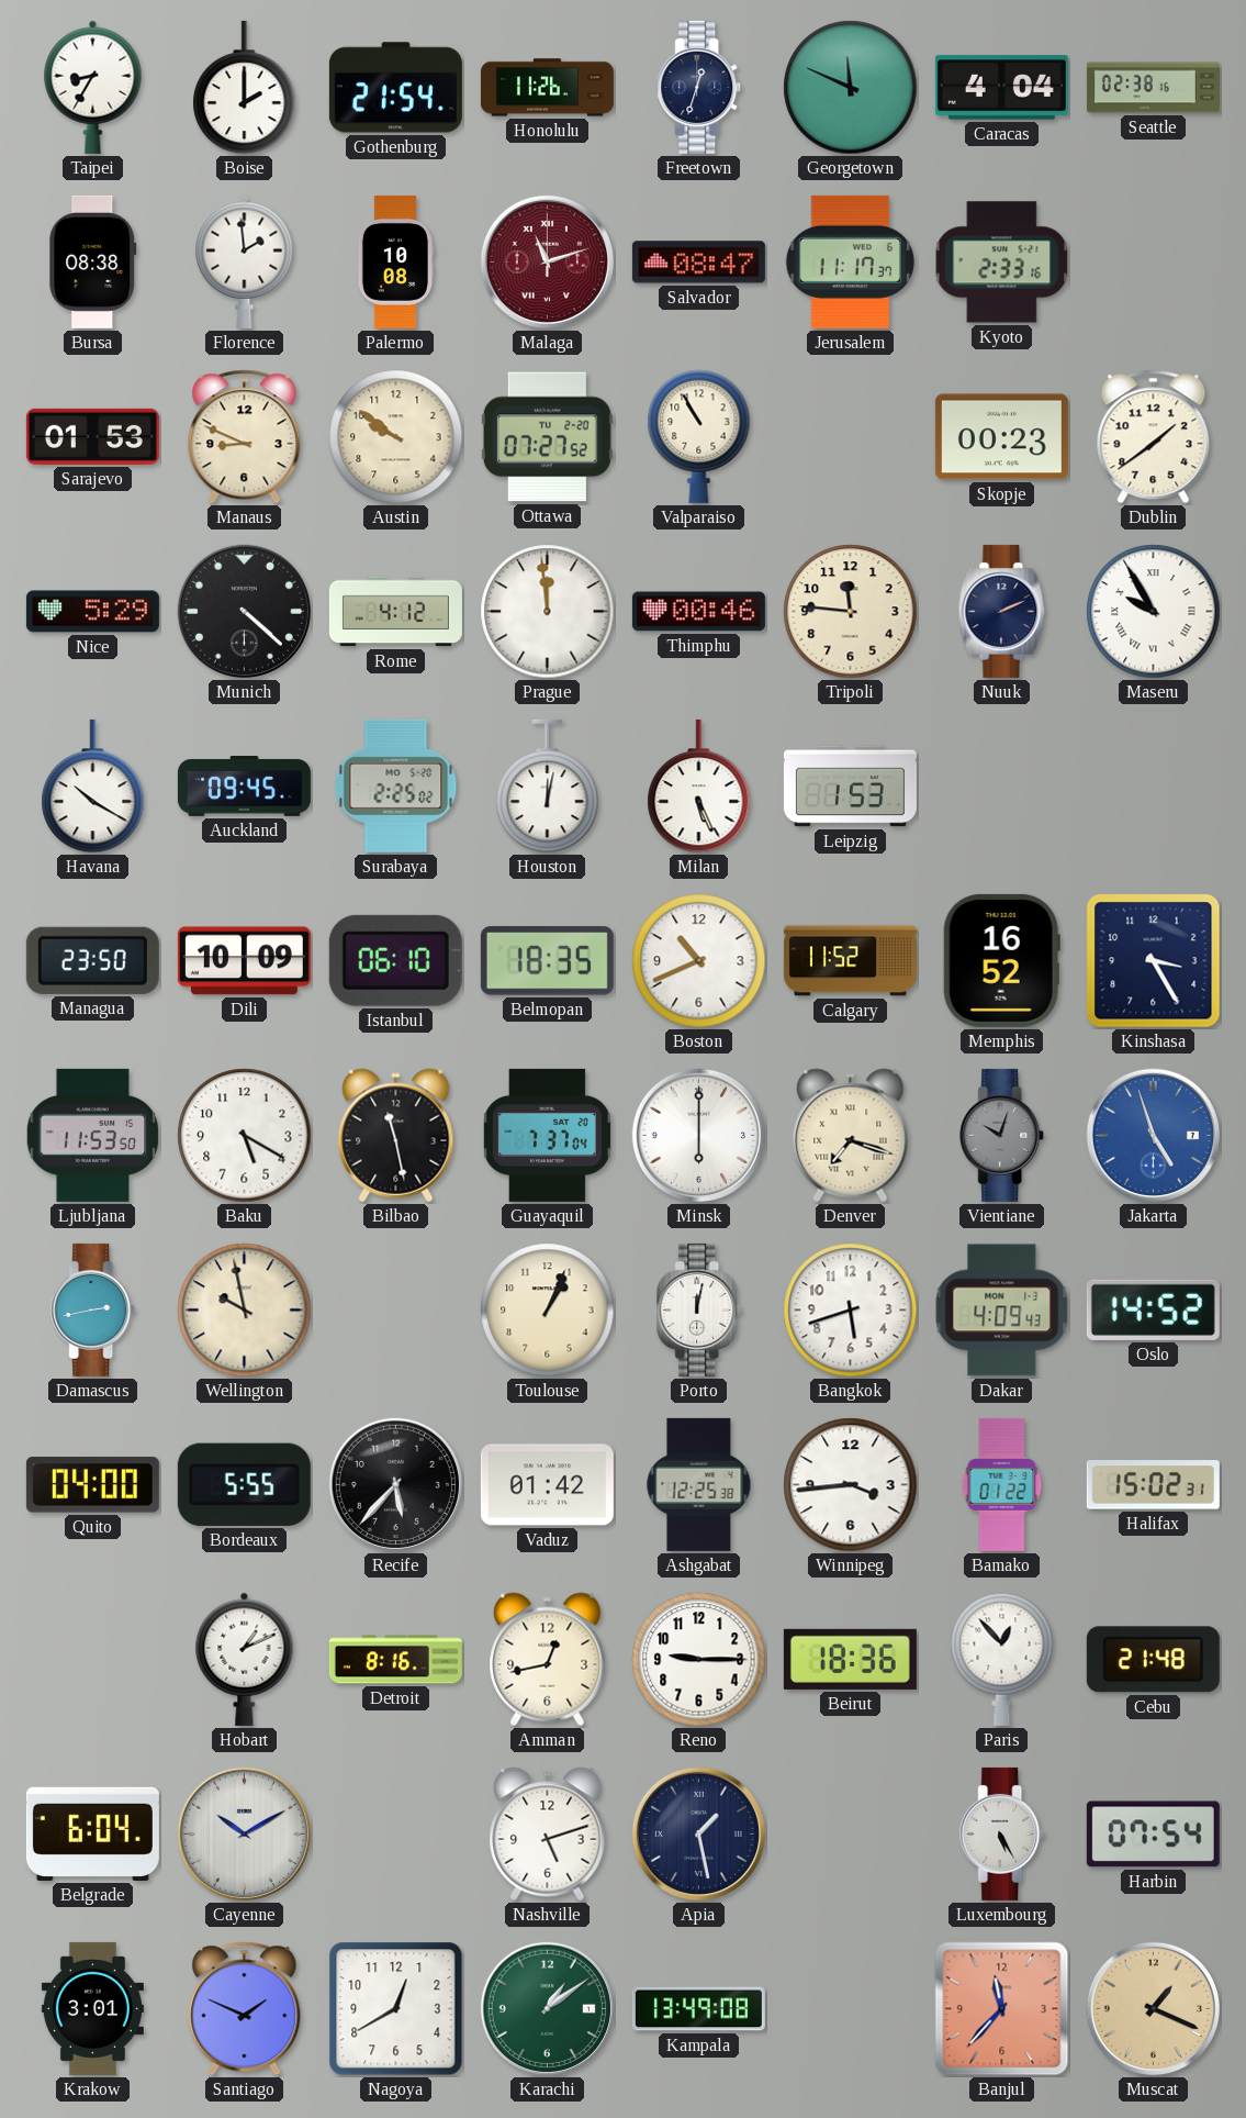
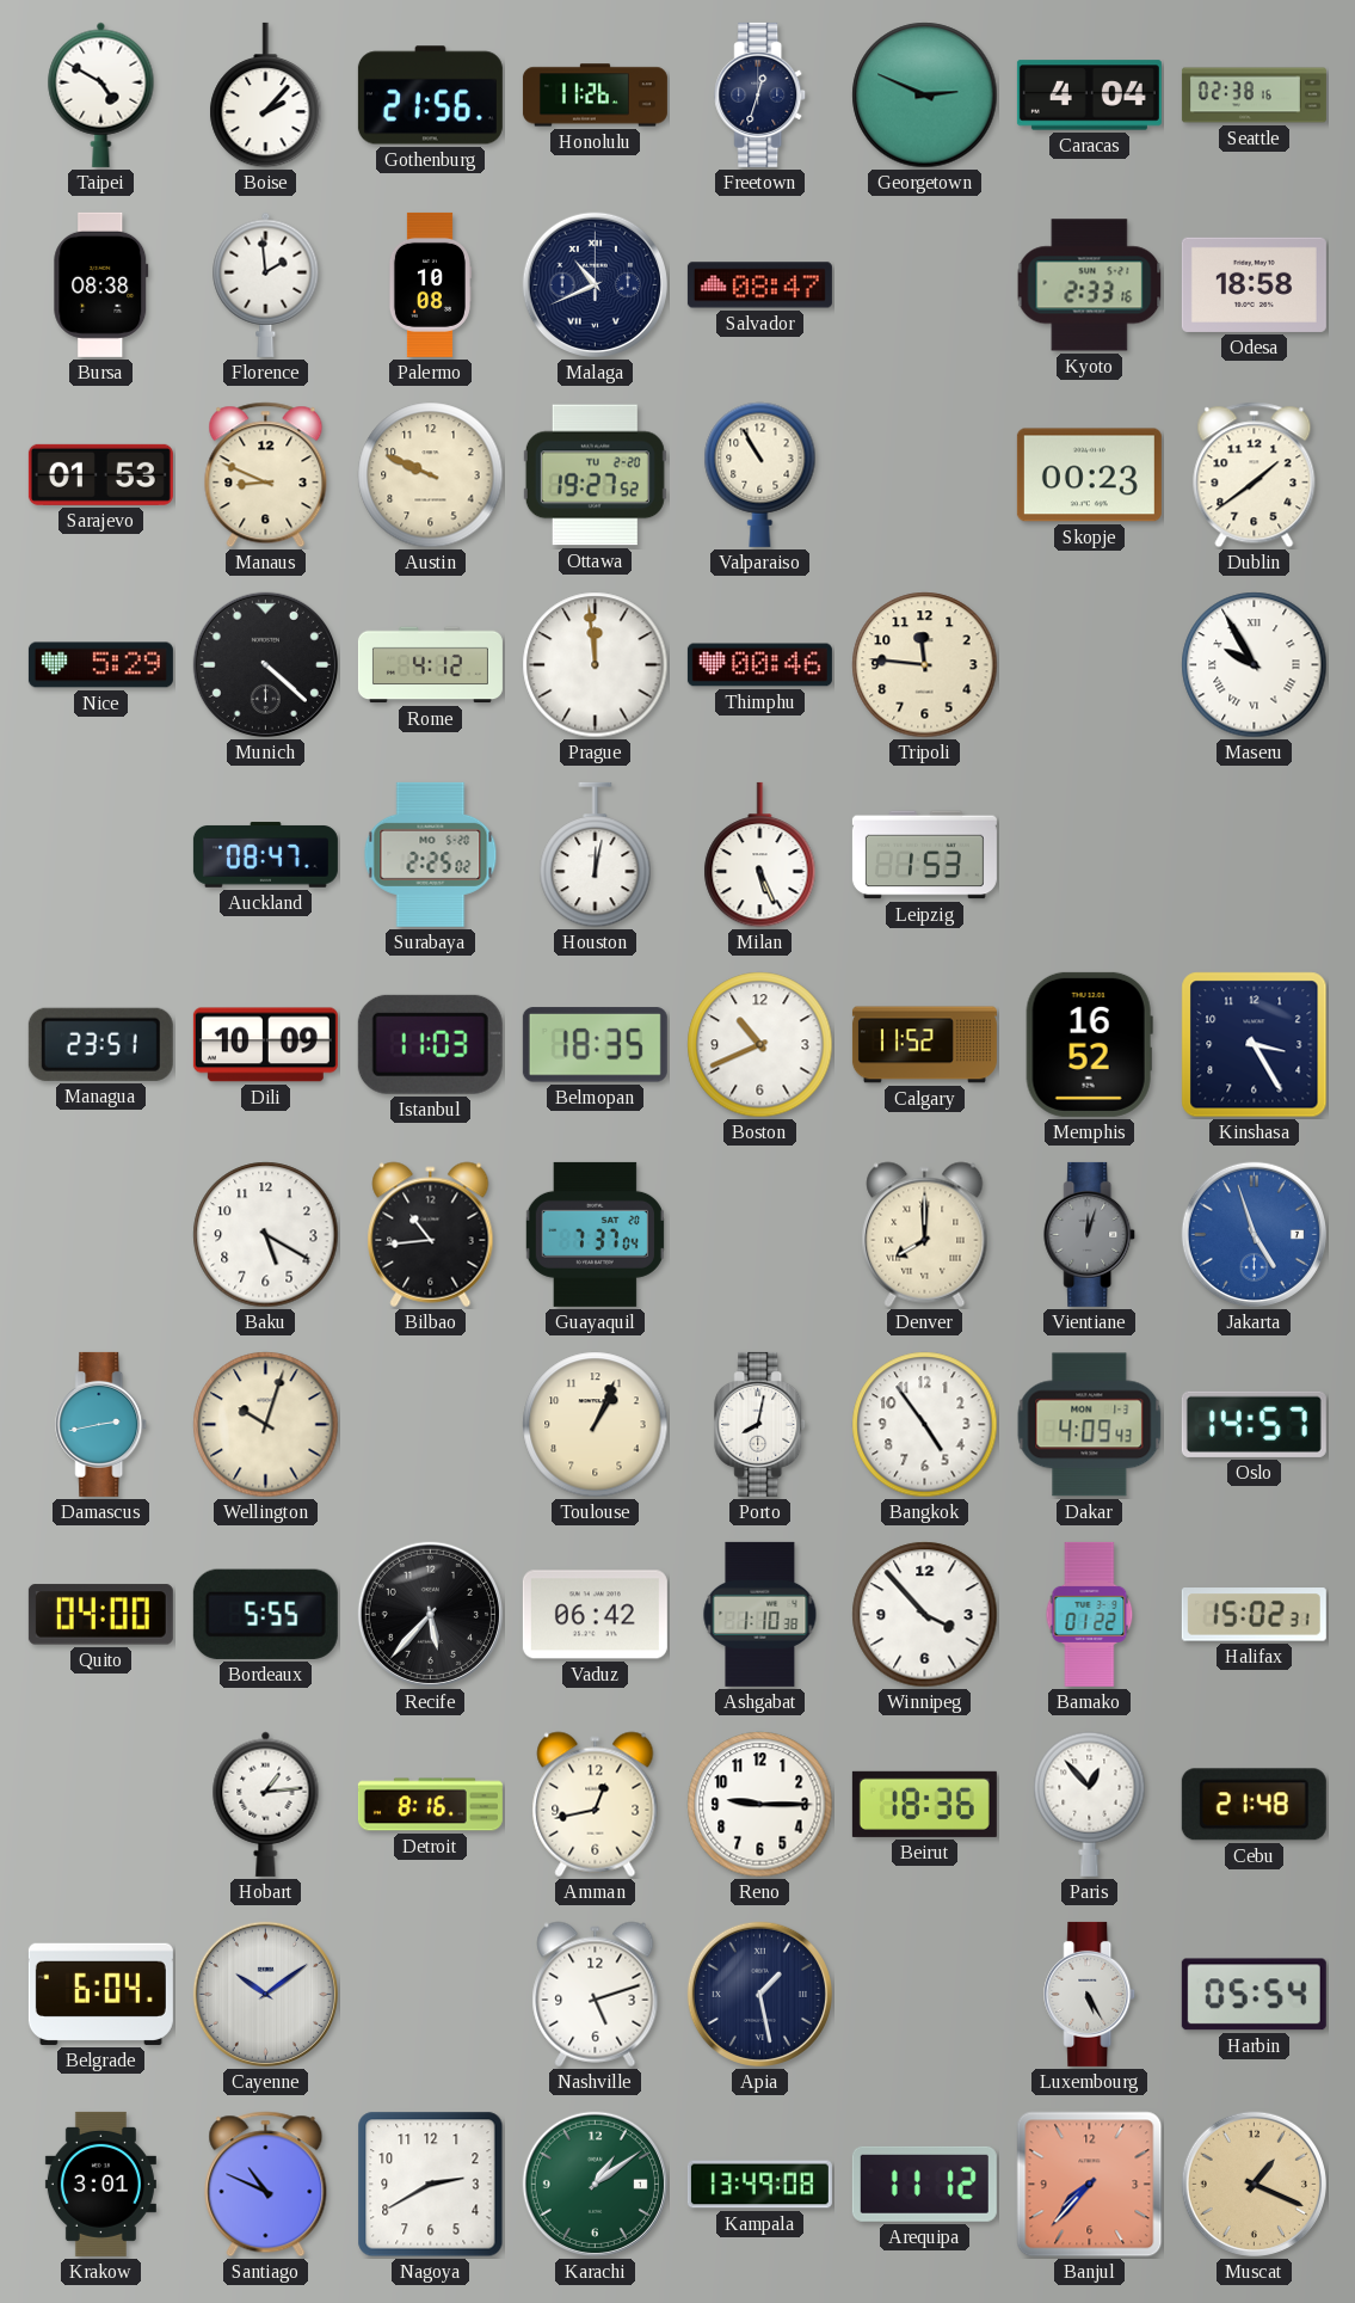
Taipei: 8:35 -> 4:50
Boise: 2:00 -> 2:07
Gothenburg: 21:54 -> 21:56
Georgetown: 11:49 -> 2:49
Malaga: 11:12 -> 10:41
Malaga dial: burgundy -> navy
Jerusalem: 11:17 -> none
Odesa: none -> 18:58
Austin: 9:51 -> 9:49
Ottawa: 07:27 -> 19:27
Nuuk: 2:11 -> none
Havana: 10:20 -> none
Auckland: 09:45 -> 08:47
Managua: 23:50 -> 23:51
Istanbul: 06:10 -> 11:03
Ljubljana: 11:53 -> none
Bilbao: 11:28 -> 10:44
Minsk: 6:00 -> none
Denver: 7:18 -> 8:00
Vientiane: 10:03 -> 12:03
Wellington: 9:58 -> 10:03
Porto: 12:02 -> 8:02
Bangkok: 5:42 -> 4:54
Oslo: 14:52 -> 14:57
Vaduz: 01:42 -> 06:42
Ashgabat: 12:25 -> 1:10
Winnipeg: 3:44 -> 3:53
Hobart: 1:11 -> 1:14
Cayenne: 10:10 -> 10:09
Harbin: 07:54 -> 05:54
Santiago: 1:49 -> 10:49
Nagoya: 12:40 -> 2:40
Arequipa: none -> 11:12
Banjul: 11:37 -> 7:37
